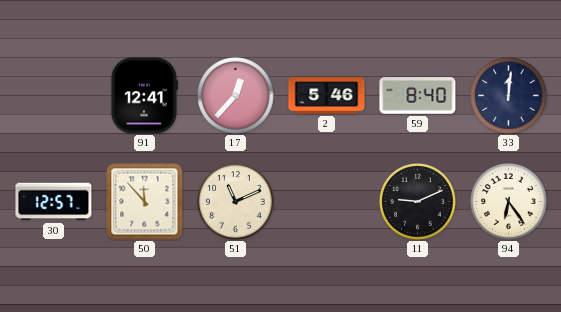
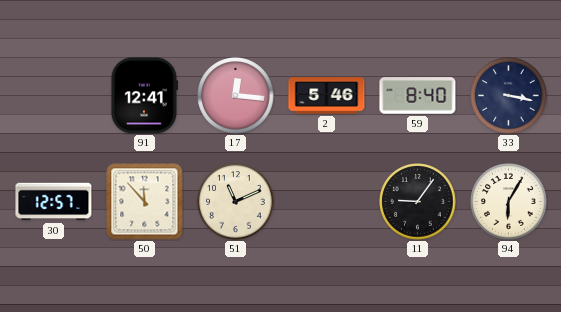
17: 12:37 -> 12:16
33: 12:01 -> 3:17
11: 9:11 -> 9:06
94: 6:24 -> 6:05
